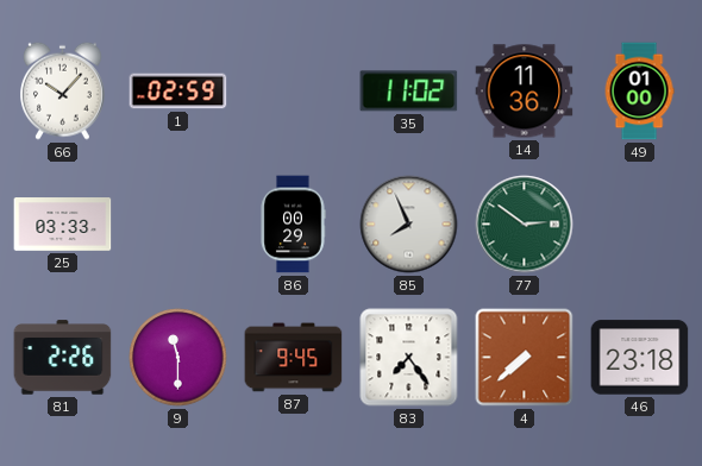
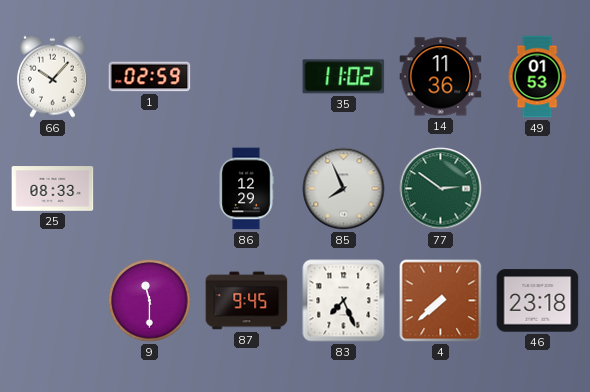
49: 01:00 -> 01:53
25: 03:33 -> 08:33
86: 00:29 -> 12:29
81: 2:26 -> none
83: 7:24 -> 7:26
